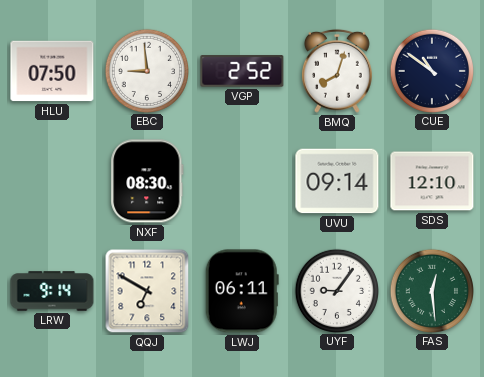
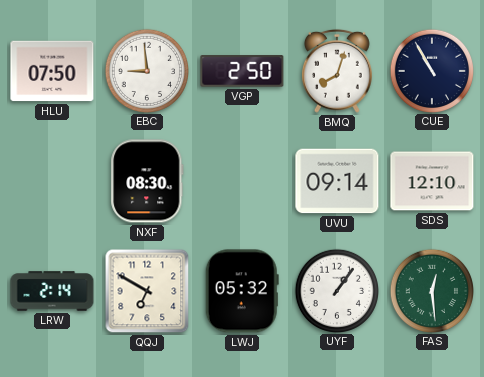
VGP: 2:52 -> 2:50
CUE: 10:51 -> 10:55
LRW: 9:14 -> 2:14
LWJ: 06:11 -> 05:32
UYF: 9:06 -> 1:06
